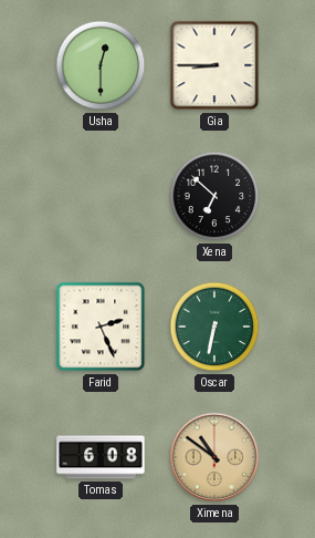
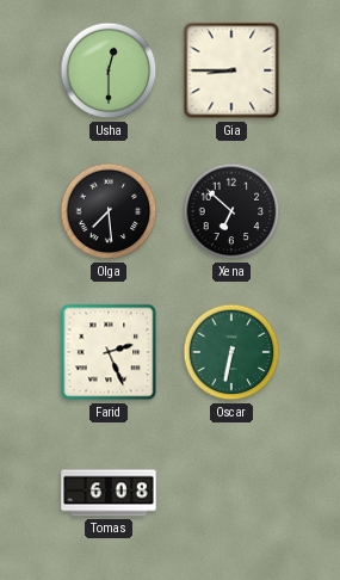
Olga: none -> 7:29
Ximena: 10:51 -> none
